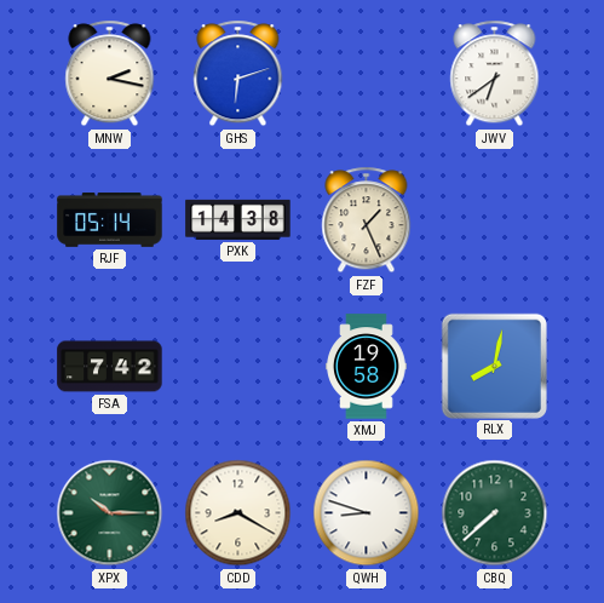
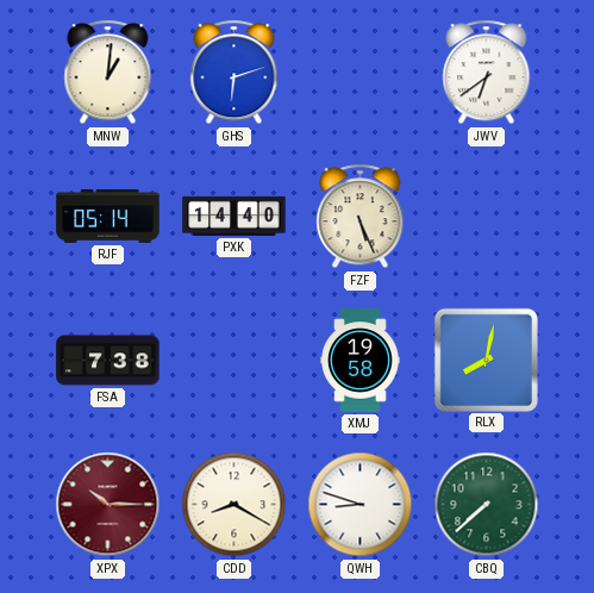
MNW: 2:17 -> 1:01
PXK: 14:38 -> 14:40
FZF: 1:26 -> 5:26
FSA: 7:42 -> 7:38
XPX dial: green -> burgundy
